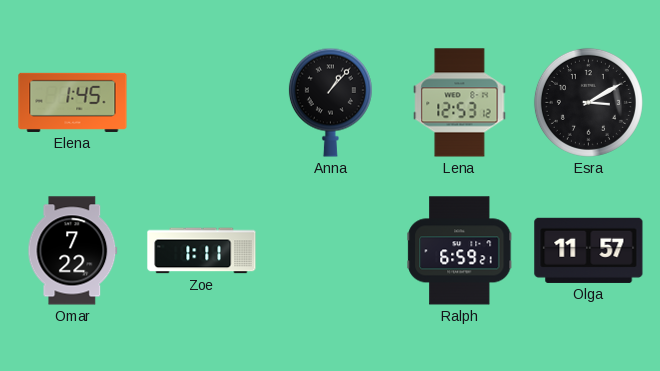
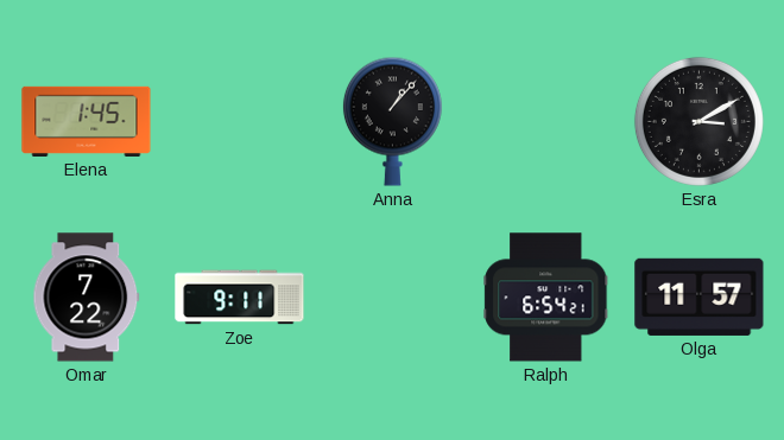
Lena: 12:53 -> none
Zoe: 1:11 -> 9:11
Ralph: 6:59 -> 6:54
